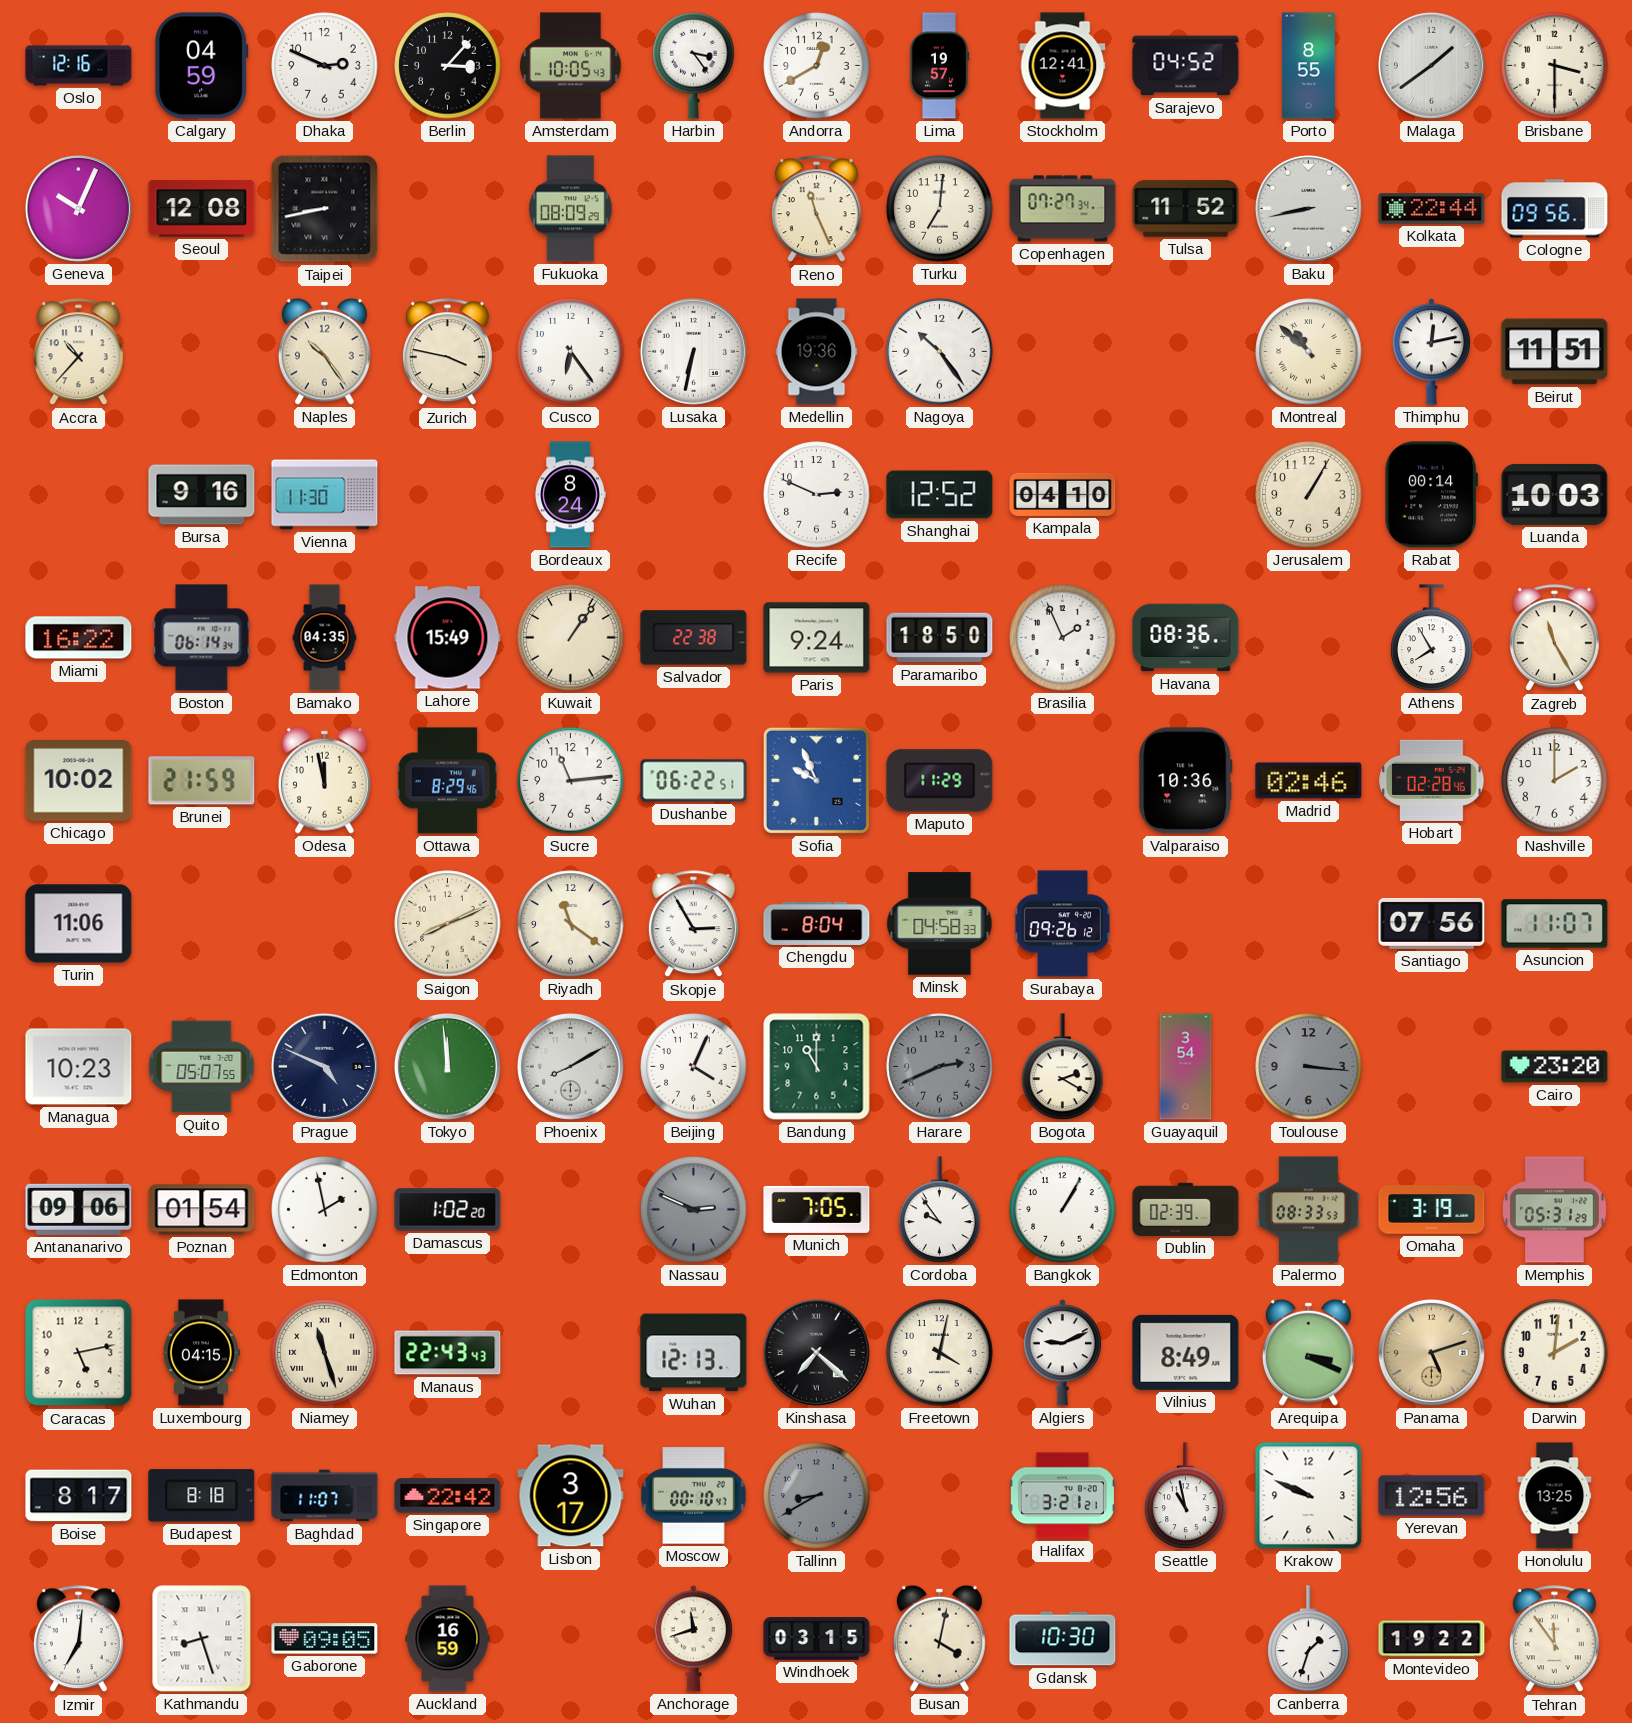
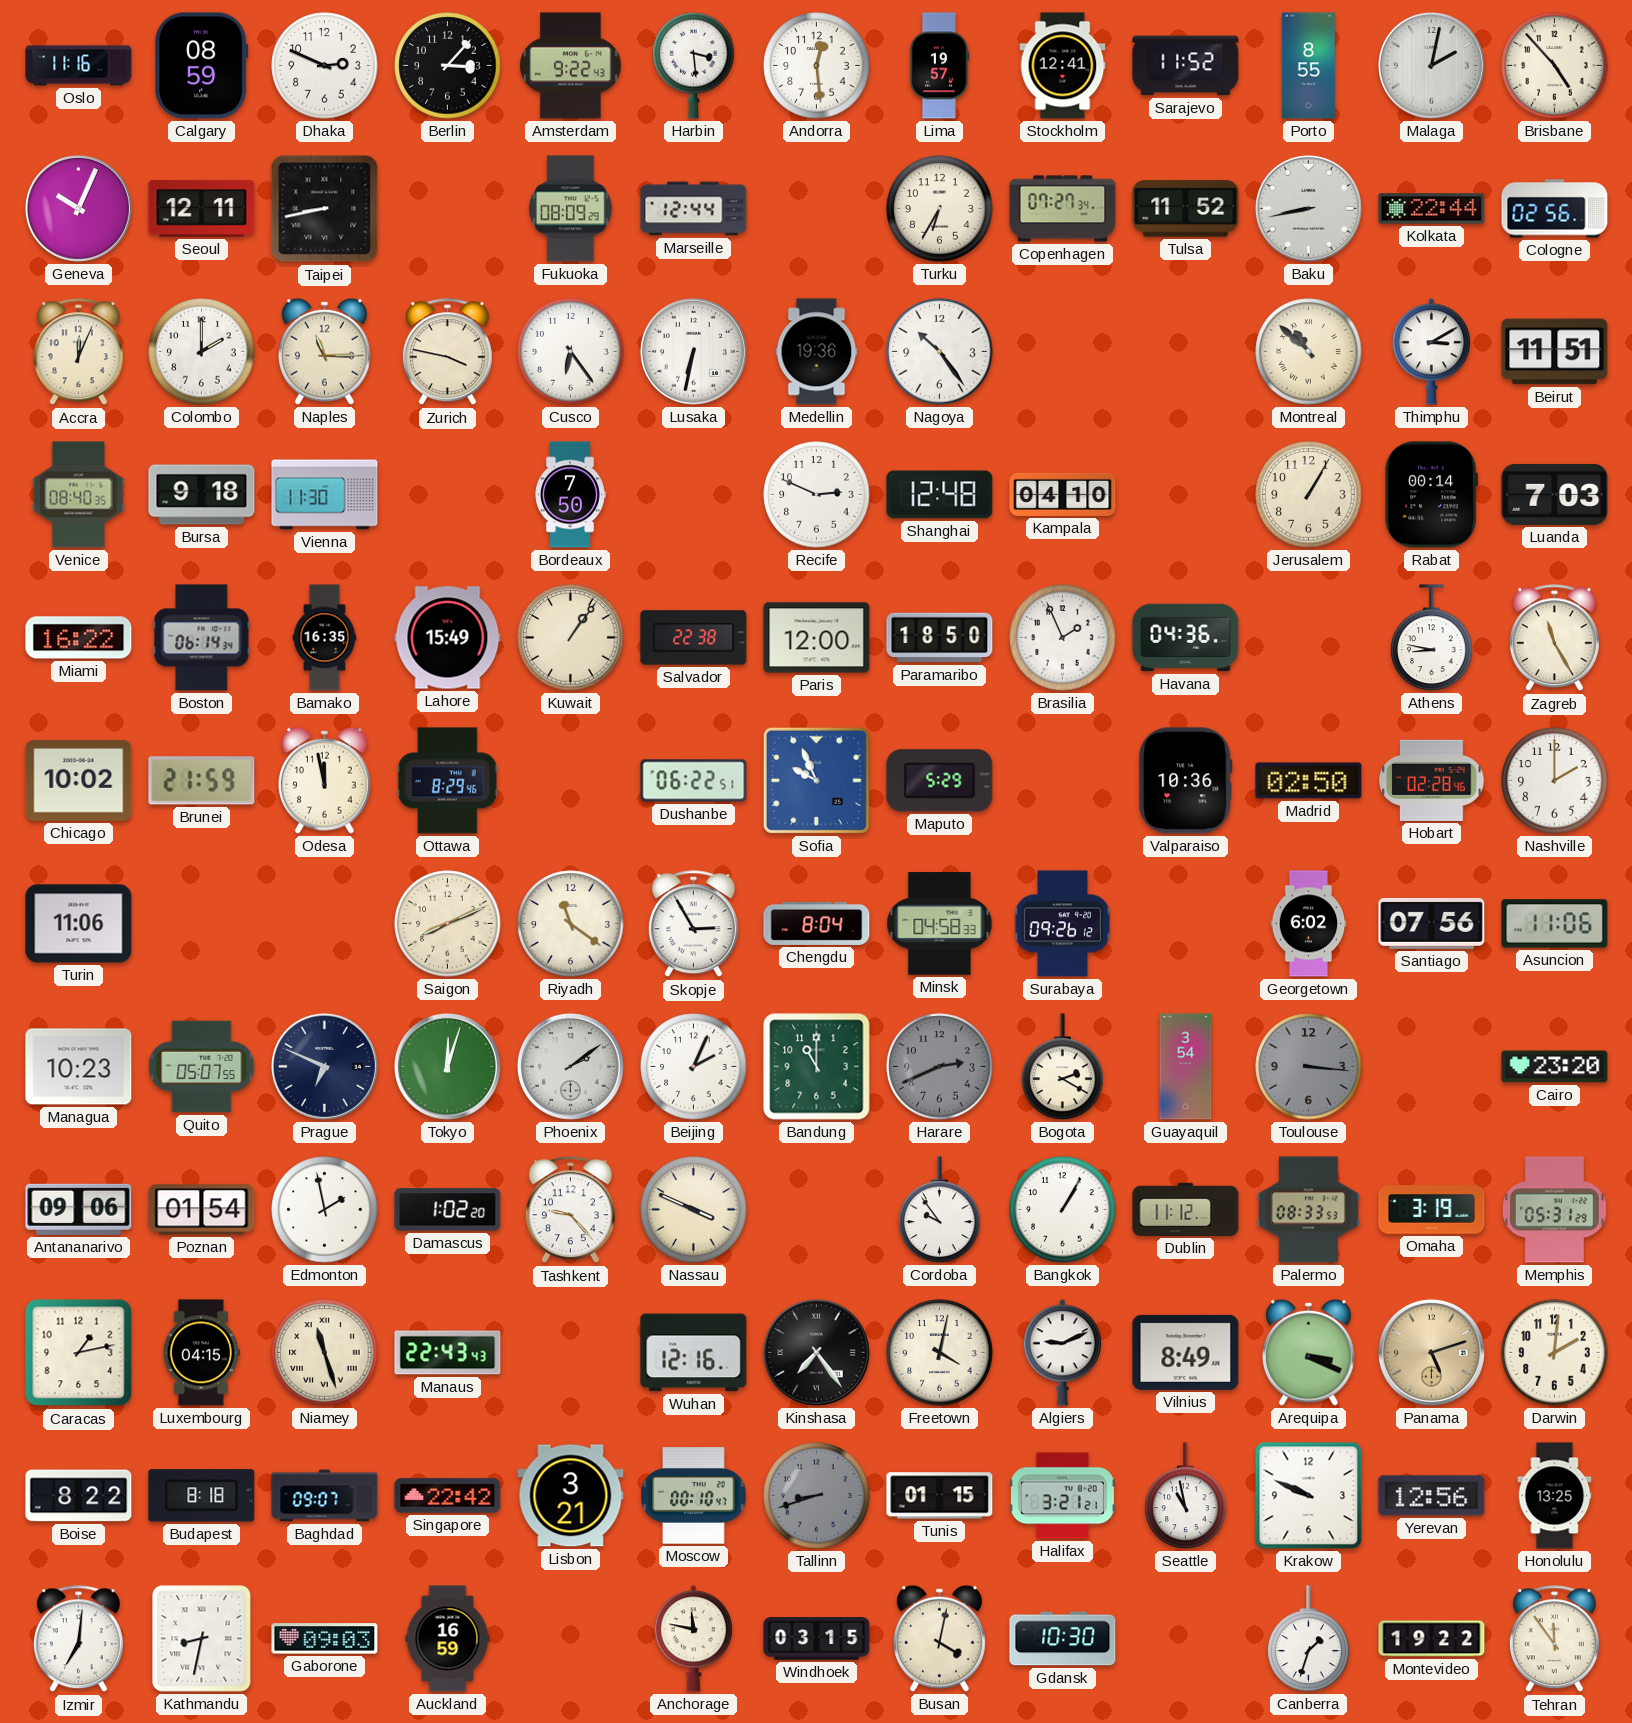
Oslo: 12:16 -> 11:16
Calgary: 04:59 -> 08:59
Amsterdam: 10:05 -> 9:22
Harbin: 3:24 -> 3:29
Andorra: 12:40 -> 12:29
Sarajevo: 04:52 -> 11:52
Malaga: 1:39 -> 2:02
Brisbane: 3:30 -> 4:53
Seoul: 12:08 -> 12:11
Marseille: none -> 12:44
Reno: 11:26 -> none
Turku: 7:01 -> 6:35
Cologne: 09:56 -> 02:56
Accra: 10:37 -> 12:04
Colombo: none -> 2:00
Naples: 10:24 -> 11:15
Thimphu: 12:13 -> 3:10
Venice: none -> 08:40
Bursa: 9:16 -> 9:18
Bordeaux: 8:24 -> 7:50
Shanghai: 12:52 -> 12:48
Luanda: 10:03 -> 7:03
Bamako: 04:35 -> 16:35
Paris: 9:24 -> 12:00
Havana: 08:36 -> 04:36
Athens: 7:55 -> 8:47
Sucre: 11:14 -> none
Maputo: 11:29 -> 5:29
Madrid: 02:46 -> 02:50
Georgetown: none -> 6:02
Asuncion: 11:07 -> 11:06
Prague: 4:49 -> 6:49
Tokyo: 11:59 -> 12:03
Phoenix: 8:10 -> 2:09
Beijing: 4:04 -> 2:04
Tashkent: none -> 9:23
Nassau: 2:49 -> 3:49
Nassau dial: grey -> cream
Munich: 7:05 -> none
Dublin: 02:39 -> 11:12
Caracas: 5:13 -> 1:13
Wuhan: 12:13 -> 12:16
Kinshasa: 7:22 -> 7:24
Boise: 8:17 -> 8:22
Baghdad: 11:07 -> 09:07
Lisbon: 3:17 -> 3:21
Tallinn: 8:40 -> 8:42
Tunis: none -> 01:15
Kathmandu: 8:27 -> 8:32
Gaborone: 09:05 -> 09:03
Anchorage: 11:42 -> 11:47
